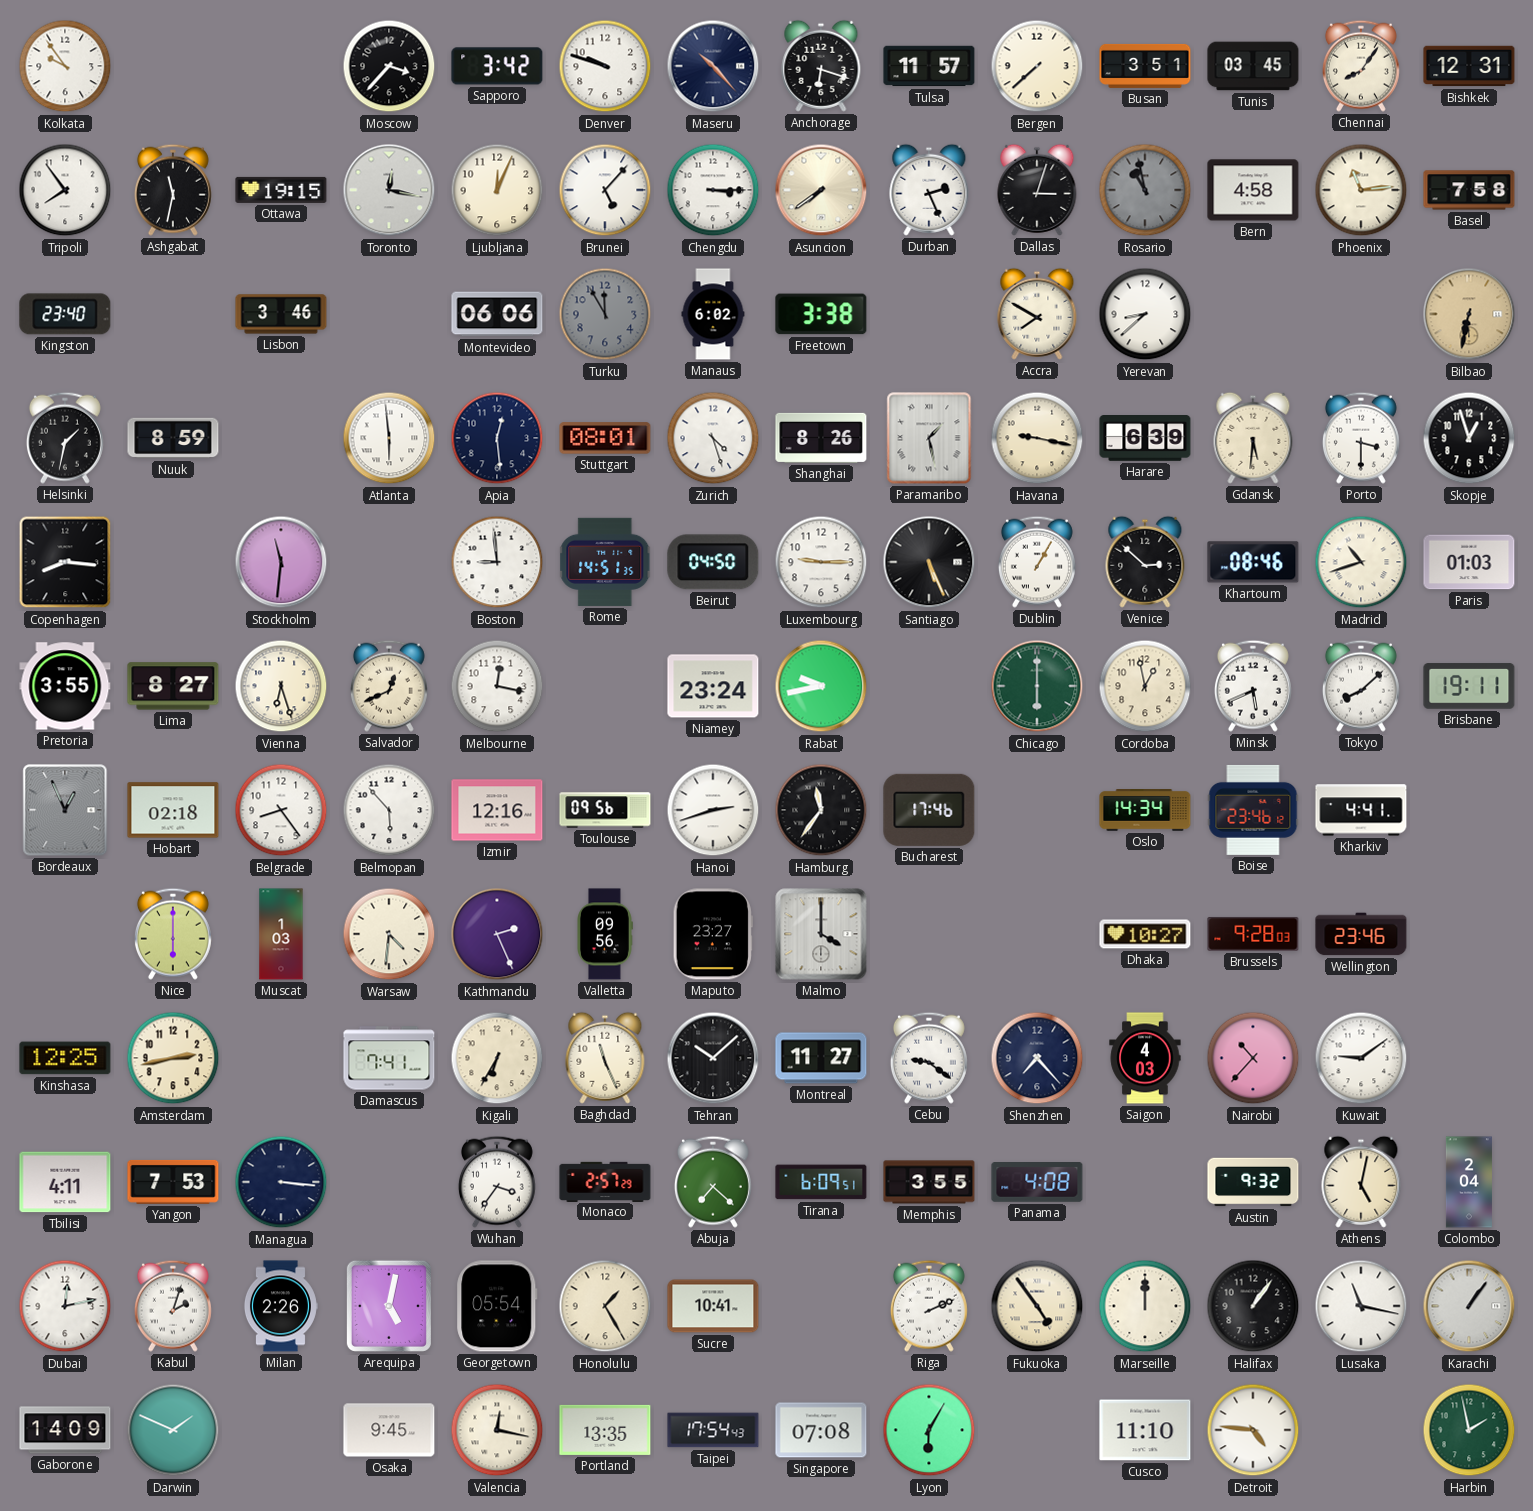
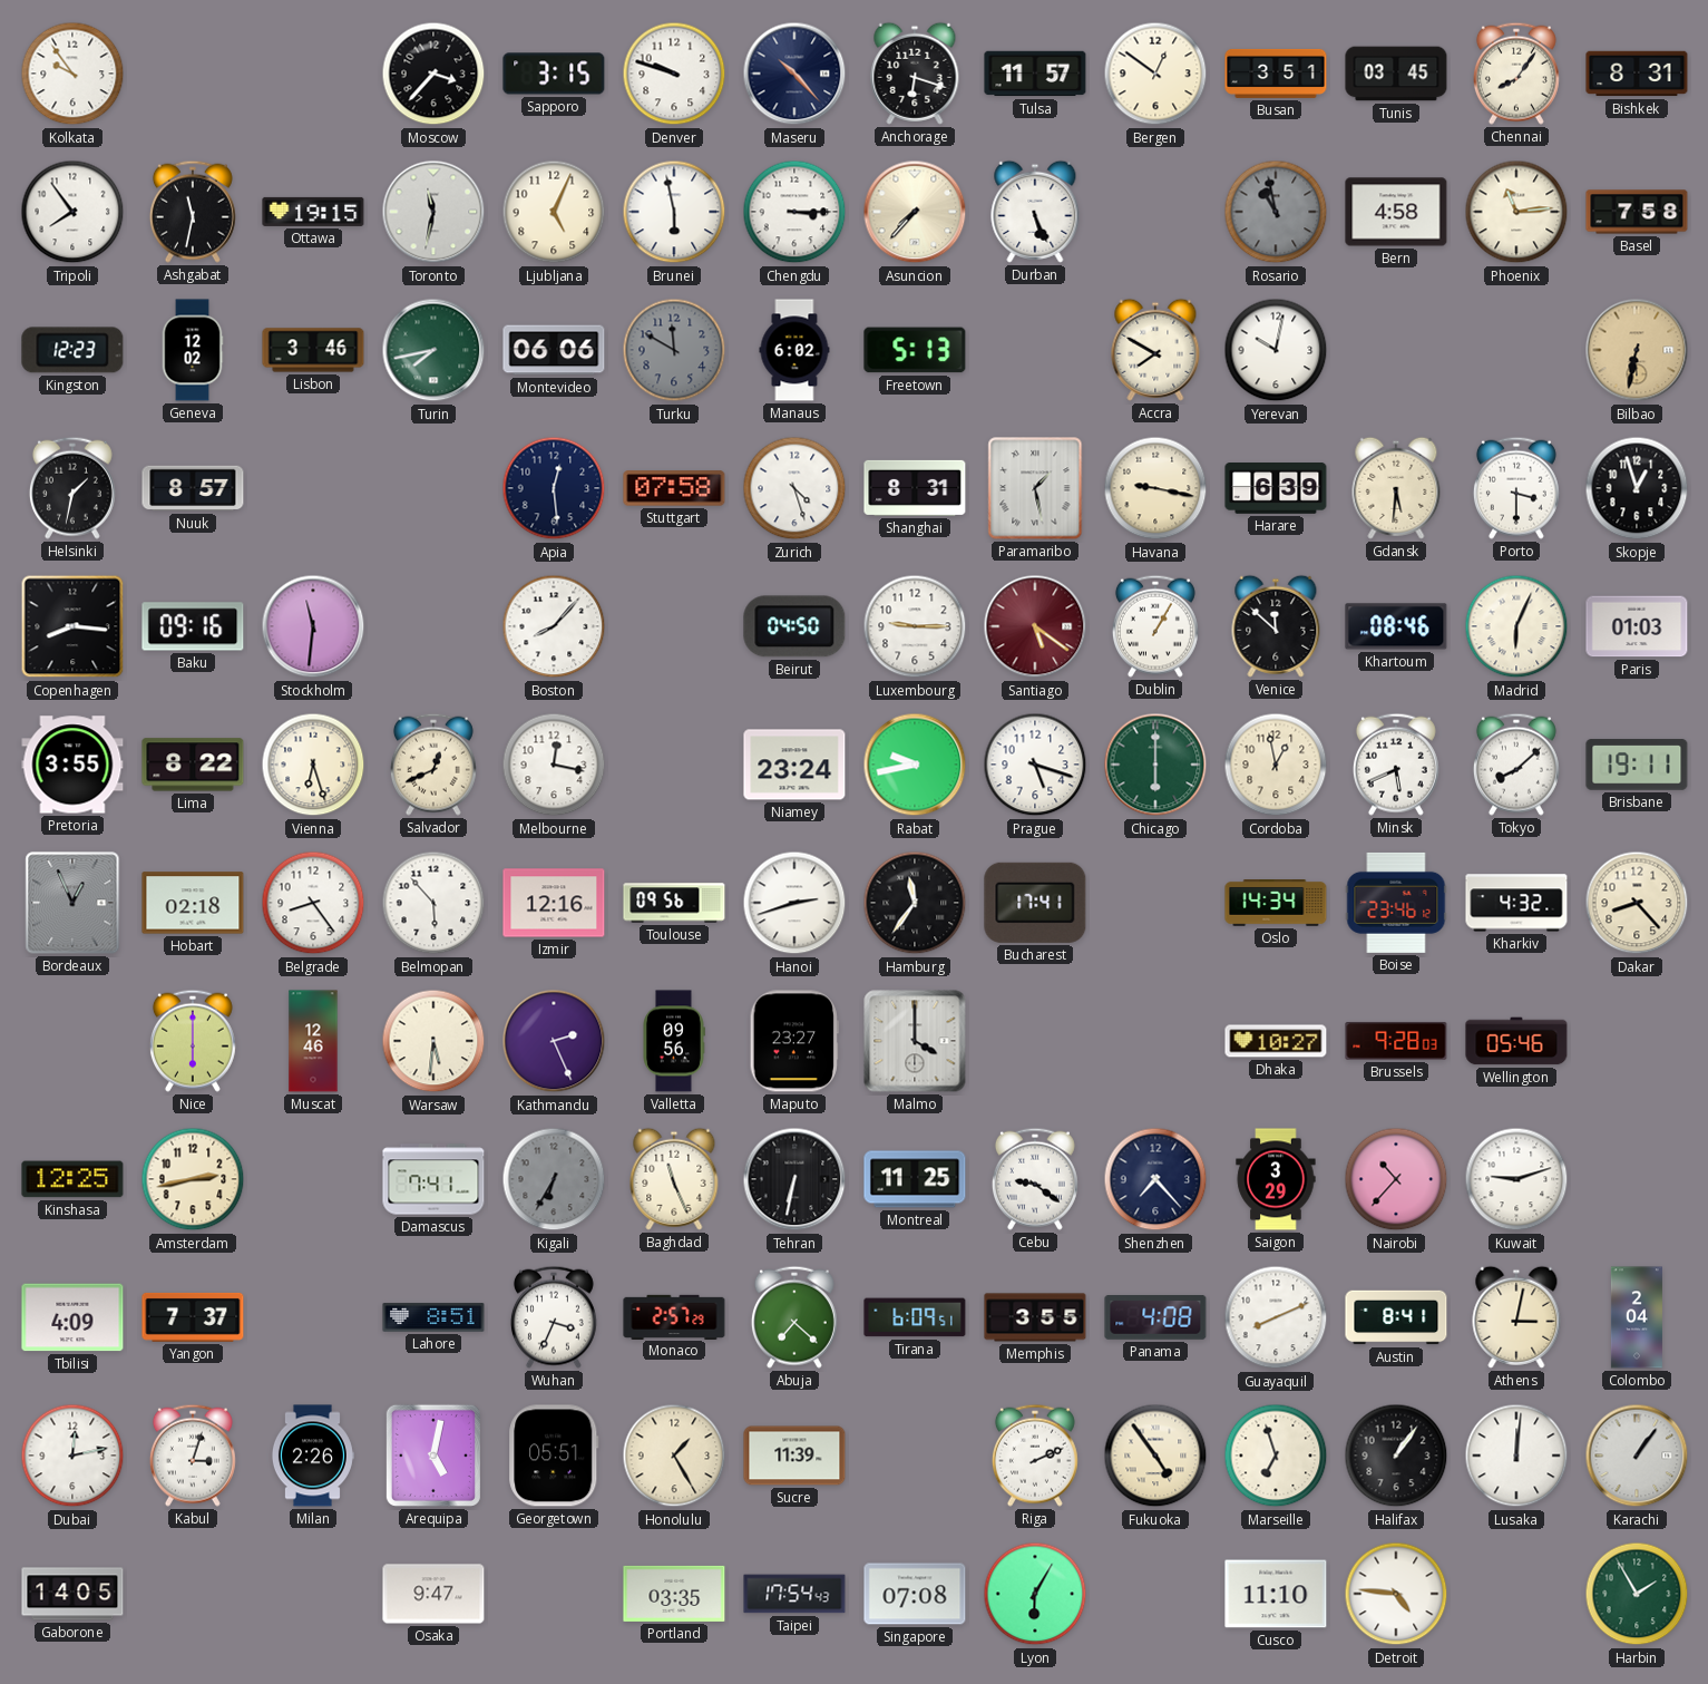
Sapporo: 3:42 -> 3:15
Bergen: 7:38 -> 12:51
Bishkek: 12:31 -> 8:31
Toronto: 12:17 -> 11:32
Ljubljana: 12:04 -> 5:04
Brunei: 5:07 -> 5:58
Asuncion: 7:39 -> 7:37
Durban: 2:26 -> 5:26
Dallas: 3:03 -> none
Kingston: 23:40 -> 12:23
Geneva: none -> 12:02
Turin: none -> 7:43
Turku: 11:55 -> 11:50
Freetown: 3:38 -> 5:13
Yerevan: 8:38 -> 10:02
Nuuk: 8:59 -> 8:57
Atlanta: 5:59 -> none
Stuttgart: 08:01 -> 07:58
Shanghai: 8:26 -> 8:31
Baku: none -> 09:16
Boston: 8:59 -> 8:07
Rome: 14:51 -> none
Santiago: 5:26 -> 5:21
Santiago dial: black -> burgundy
Venice: 2:52 -> 11:52
Madrid: 10:42 -> 6:04
Lima: 8:27 -> 8:22
Prague: none -> 5:18
Bucharest: 17:46 -> 17:41
Kharkiv: 4:41 -> 4:32
Dakar: none -> 8:23
Muscat: 1:03 -> 12:46
Warsaw: 4:31 -> 5:31
Wellington: 23:46 -> 05:46
Kigali dial: cream -> grey
Tehran: 10:08 -> 6:32
Montreal: 11:27 -> 11:25
Saigon: 4:03 -> 3:29
Kuwait: 9:09 -> 9:12
Tbilisi: 4:11 -> 4:09
Yangon: 7:53 -> 7:37
Managua: 3:16 -> none
Lahore: none -> 8:51
Wuhan: 3:36 -> 3:34
Guayaquil: none -> 8:11
Austin: 9:32 -> 8:41
Athens: 5:02 -> 3:02
Kabul: 2:03 -> 3:03
Georgetown: 05:54 -> 05:51
Sucre: 10:41 -> 11:39
Marseille: 12:00 -> 6:57
Lusaka: 11:17 -> 12:01
Gaborone: 14:09 -> 14:05
Darwin: 1:49 -> none
Osaka: 9:45 -> 9:47
Valencia: 12:17 -> none
Portland: 13:35 -> 03:35
Harbin: 1:58 -> 1:55
